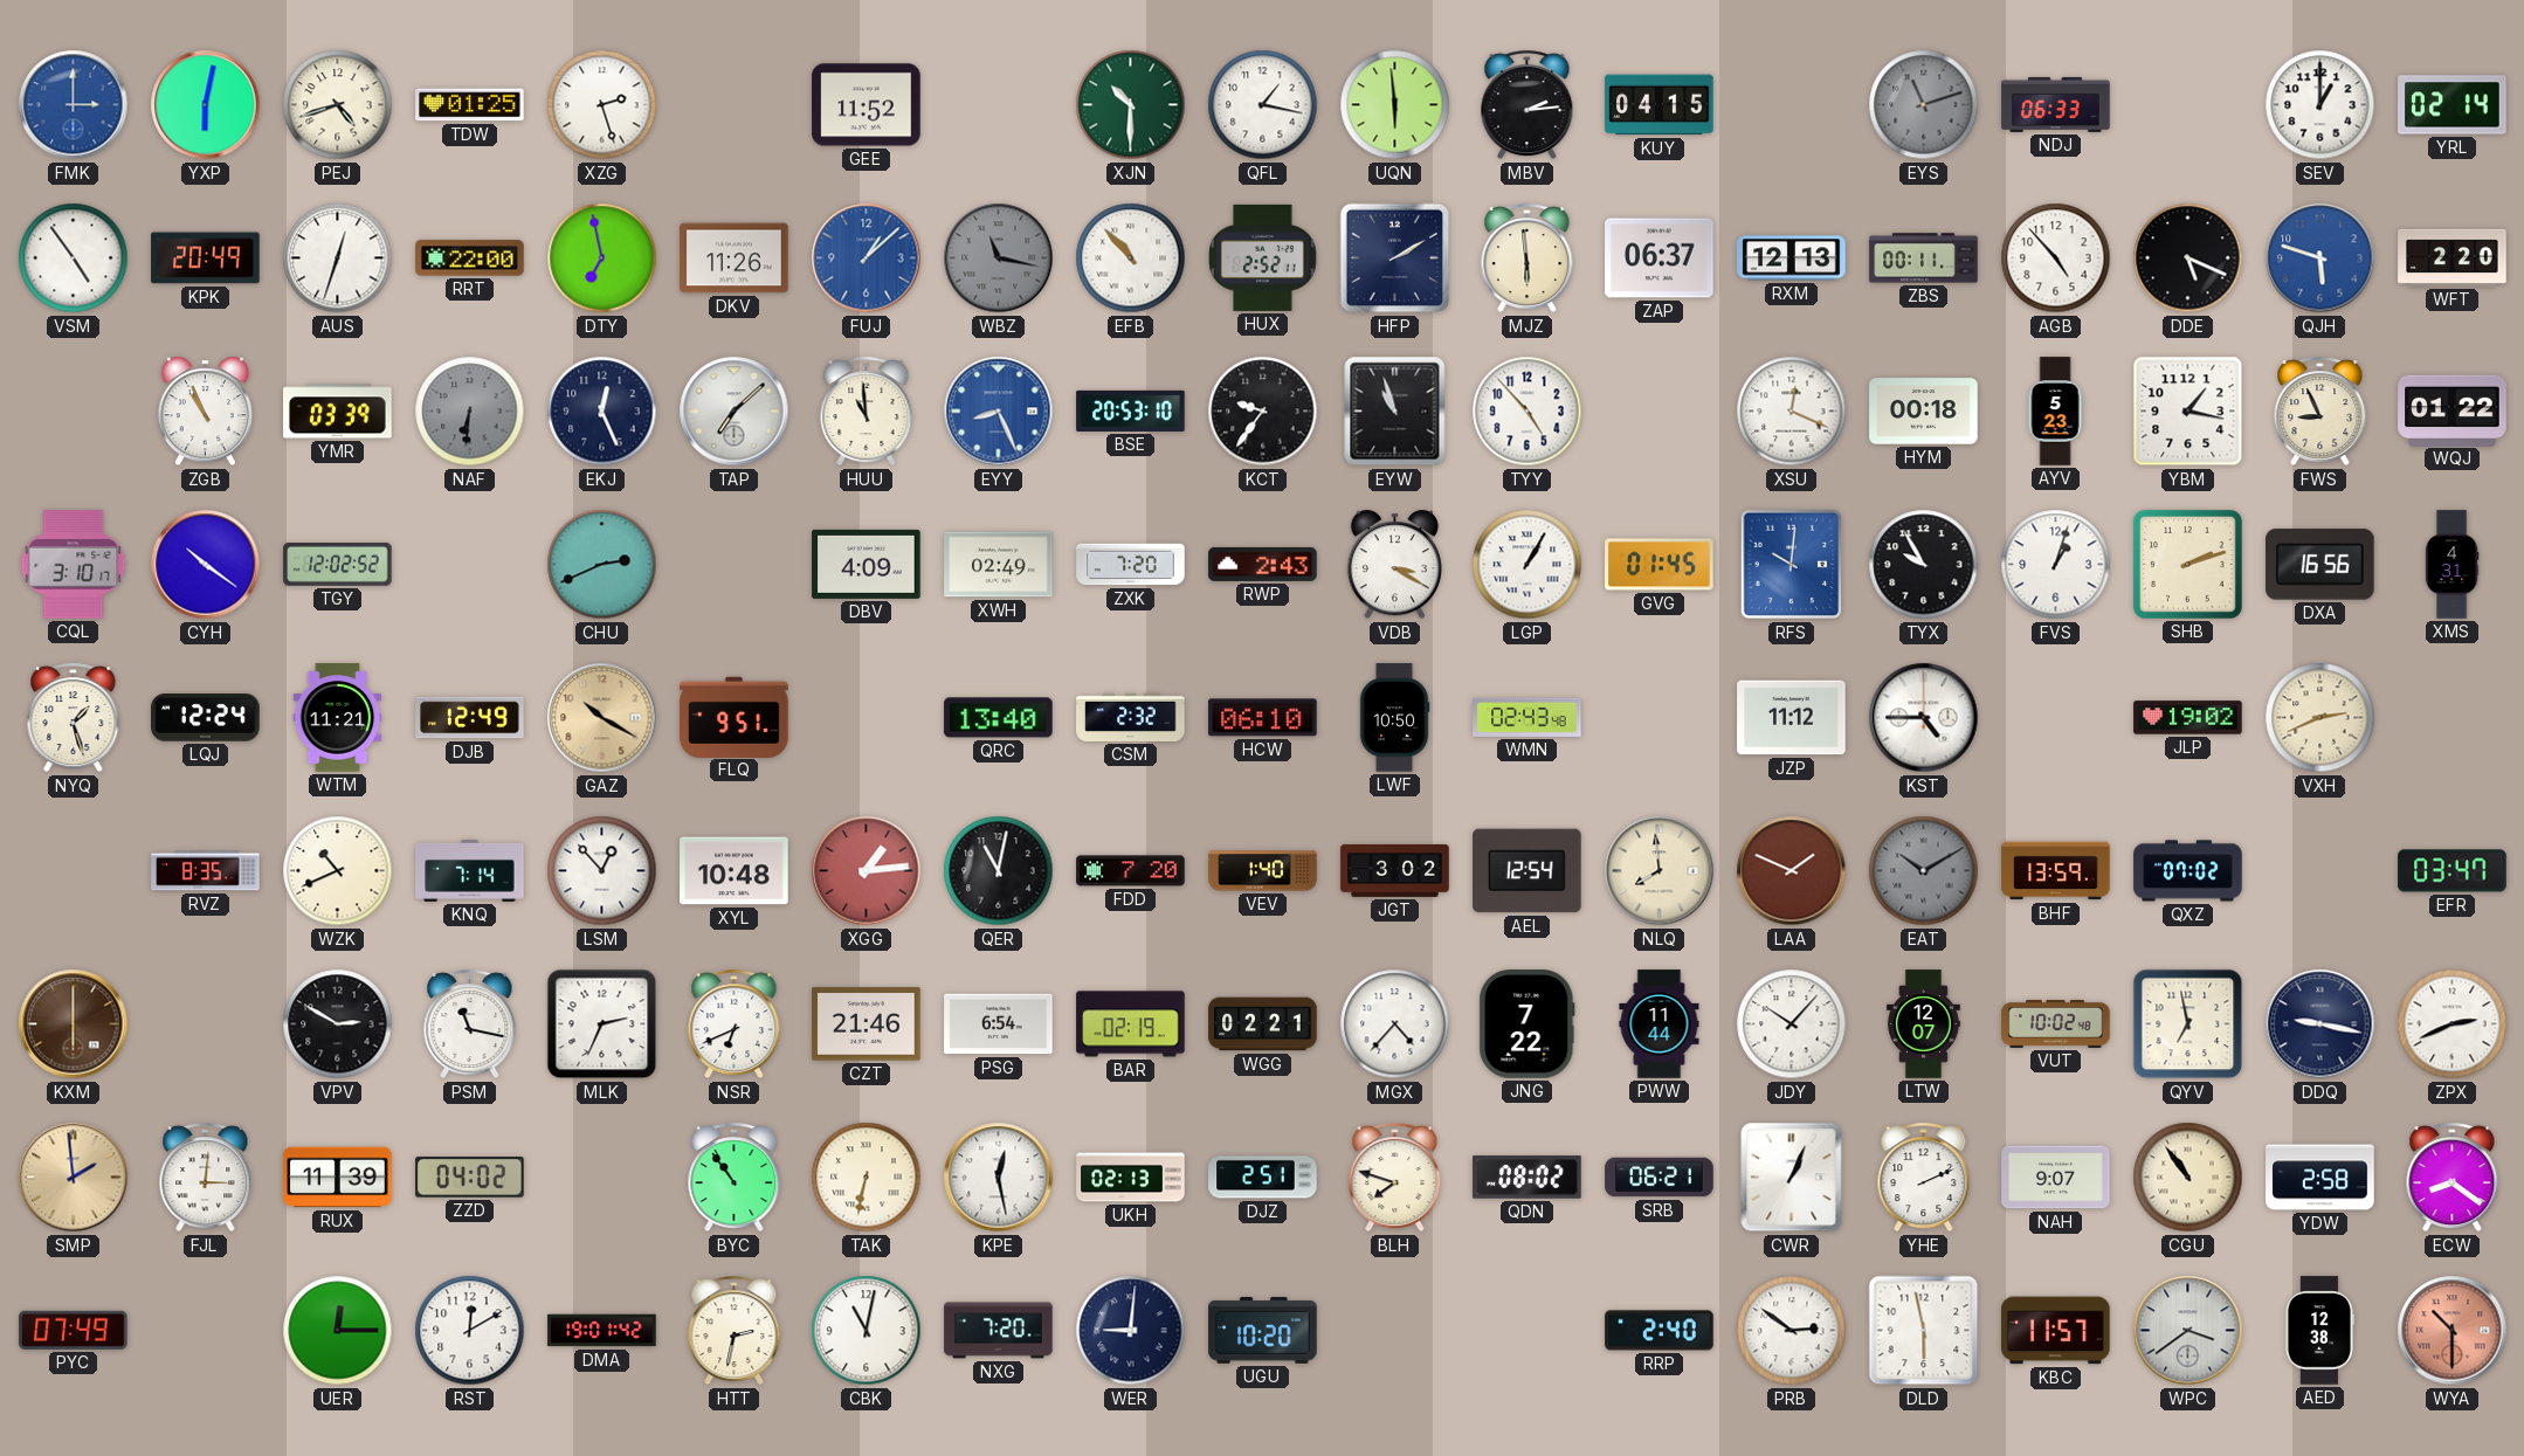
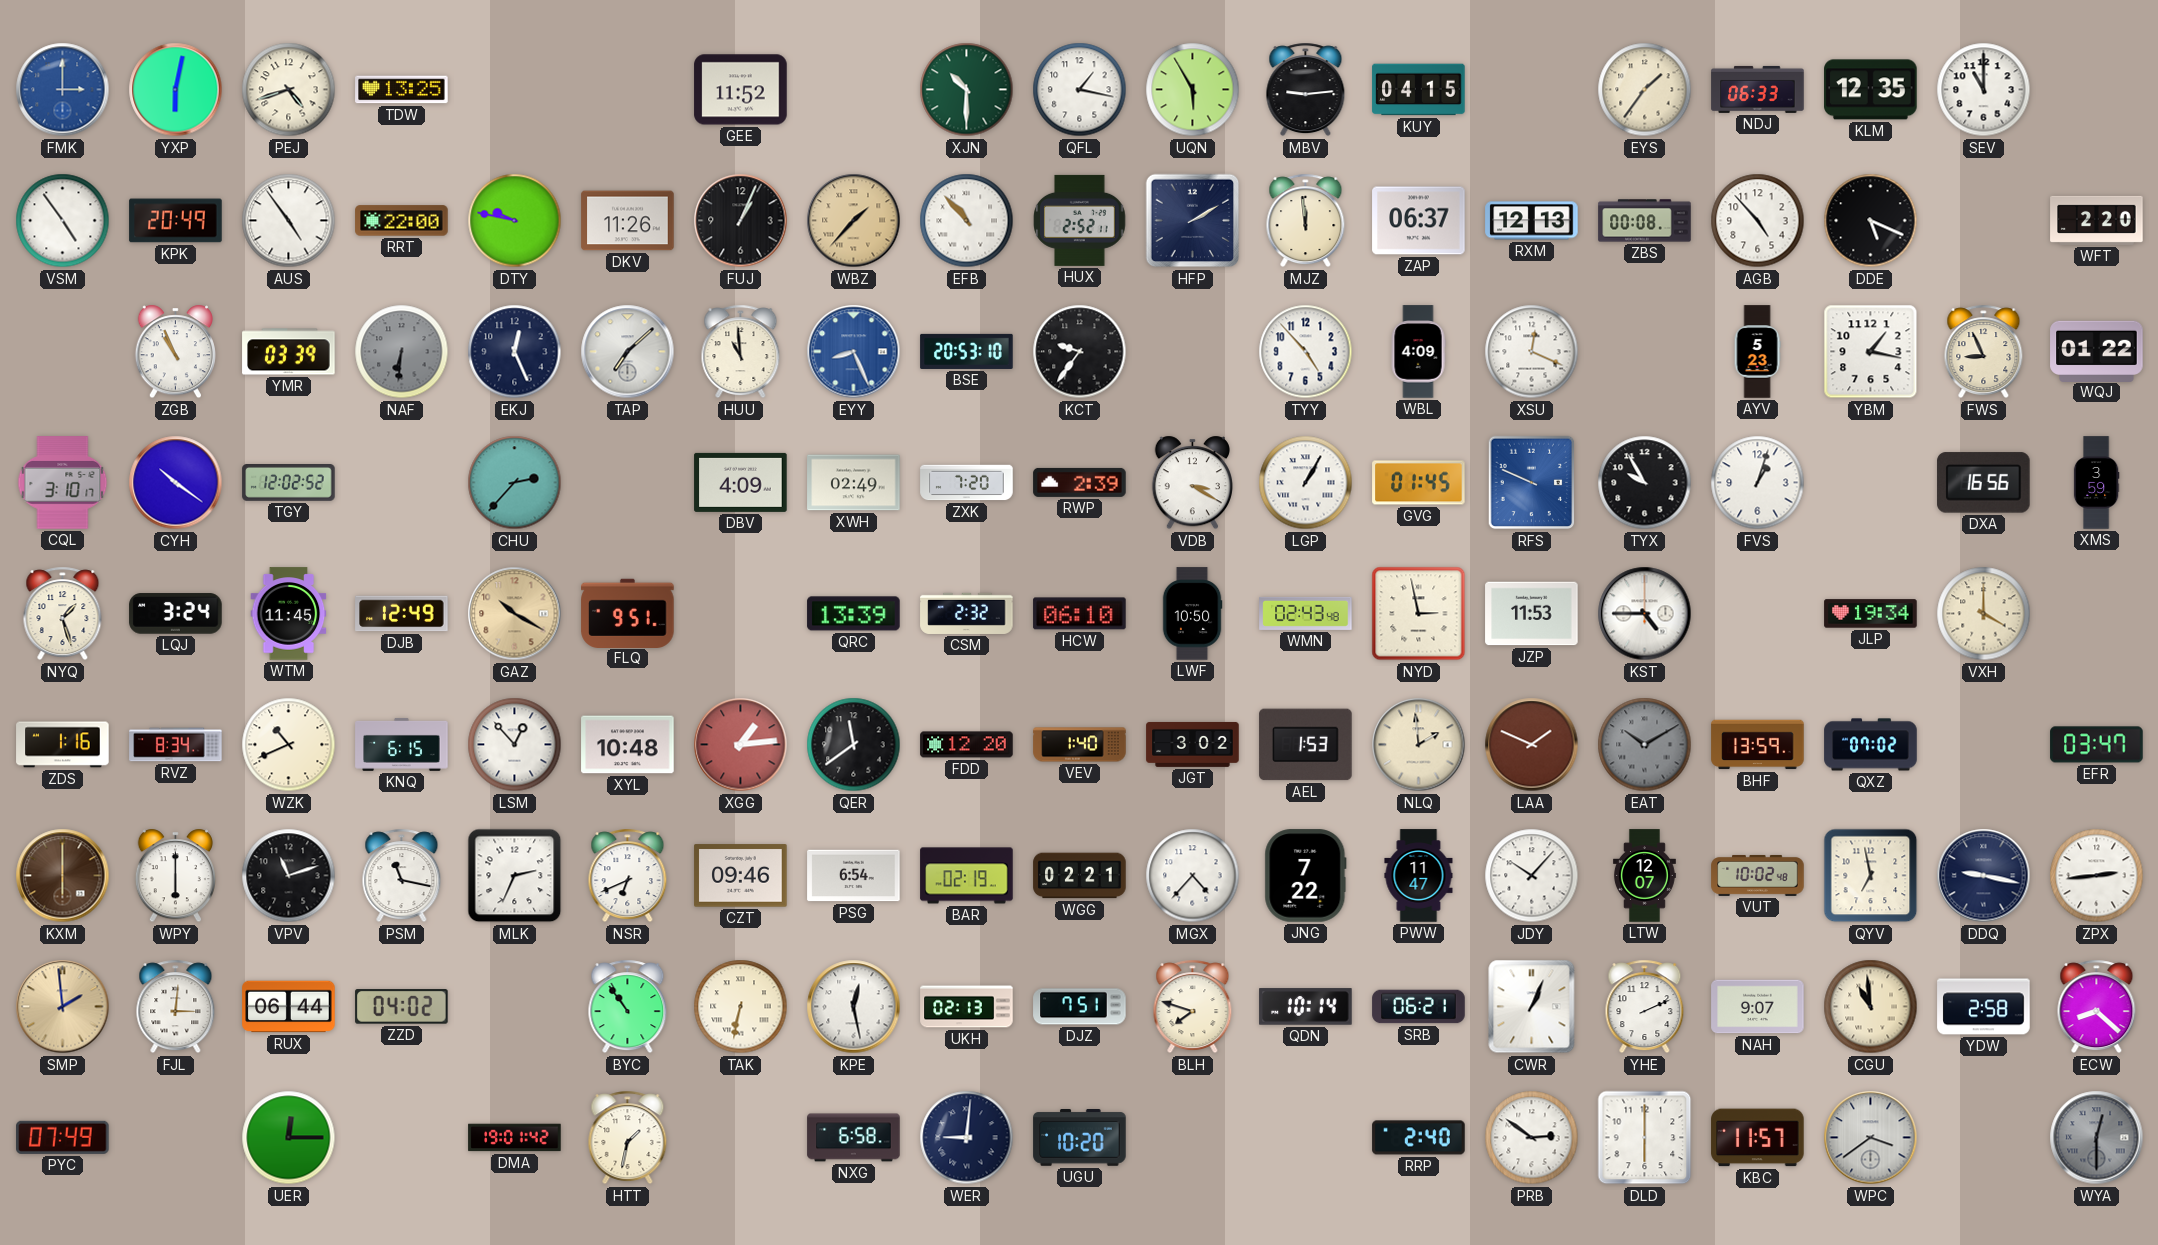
TDW: 01:25 -> 13:25
XZG: 2:27 -> none
UQN: 5:59 -> 5:55
MBV: 2:14 -> 9:14
EYS: 11:12 -> 1:36
EYS dial: grey -> cream
KLM: none -> 12:35
SEV: 1:00 -> 11:00
YRL: 02:14 -> none
AUS: 12:33 -> 4:54
DTY: 6:58 -> 9:47
FUJ: 1:08 -> 1:04
FUJ dial: blue -> black
WBZ: 11:17 -> 1:37
WBZ dial: grey -> champagne
MJZ: 5:59 -> 11:59
ZBS: 00:11 -> 00:08
QJH: 5:48 -> none
EYW: 10:57 -> none
WBL: none -> 4:09
HYM: 00:18 -> none
CHU: 2:41 -> 2:37
RWP: 2:43 -> 2:39
RFS: 10:01 -> 9:49
SHB: 2:12 -> none
XMS: 4:31 -> 3:59
LQJ: 12:24 -> 3:24
WTM: 11:21 -> 11:45
QRC: 13:40 -> 13:39
NYD: none -> 2:58
JZP: 11:12 -> 11:53
JLP: 19:02 -> 19:34
VXH: 2:41 -> 4:00
ZDS: none -> 1:16
RVZ: 8:35 -> 8:34
KNQ: 7:14 -> 6:15
QER: 11:02 -> 11:39
FDD: 7:20 -> 12:20
AEL: 12:54 -> 1:53
NLQ: 7:59 -> 1:59
WPY: none -> 6:00
VPV: 2:50 -> 11:12
CZT: 21:46 -> 09:46
PWW: 11:44 -> 11:47
ZPX: 2:41 -> 2:44
RUX: 11:39 -> 06:44
DJZ: 2:51 -> 7:51
QDN: 08:02 -> 10:14
CGU: 10:54 -> 10:59
ECW: 8:21 -> 8:22
RST: 12:10 -> none
HTT: 2:32 -> 1:32
CBK: 11:02 -> none
NXG: 7:20 -> 6:58
DLD: 5:58 -> 6:00
AED: 12:38 -> none
WYA: 10:30 -> 12:30
WYA dial: salmon -> grey
